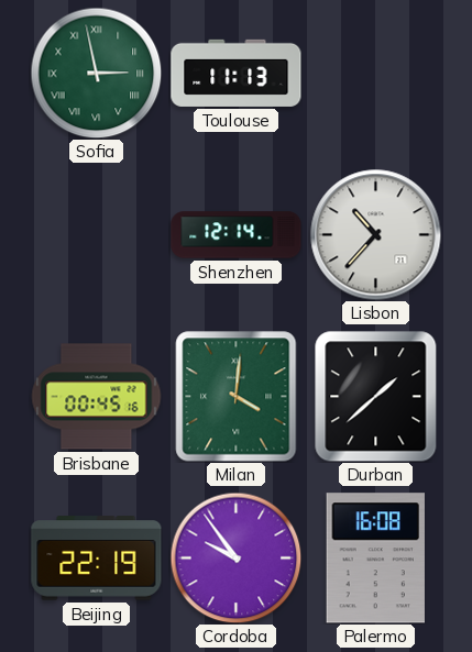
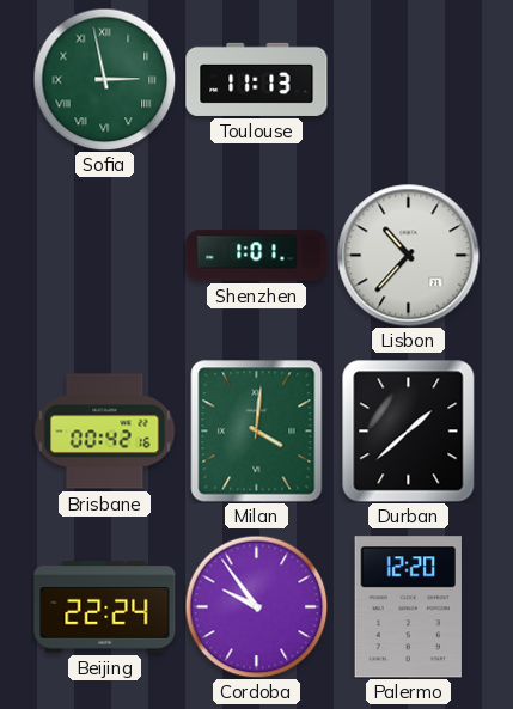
Shenzhen: 12:14 -> 1:01
Brisbane: 00:45 -> 00:42
Beijing: 22:19 -> 22:24
Palermo: 16:08 -> 12:20
